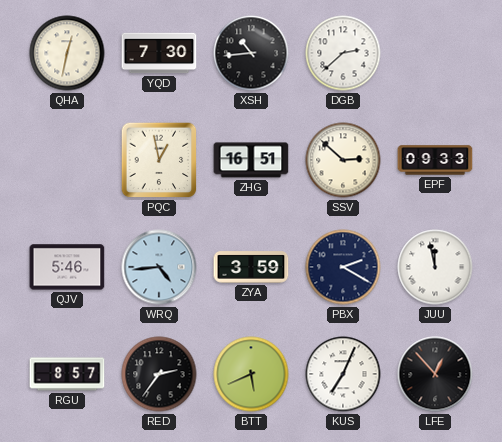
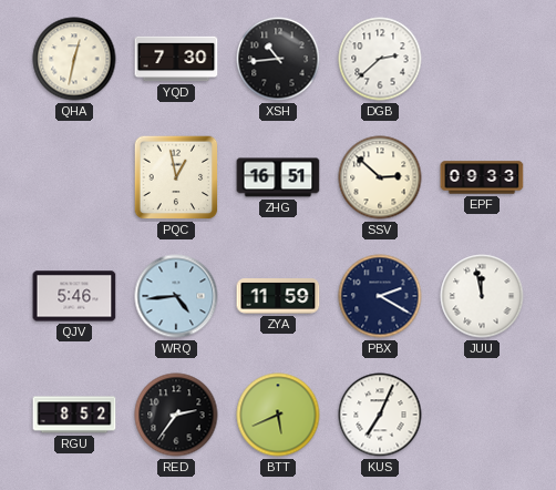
ZYA: 3:59 -> 11:59
RGU: 8:57 -> 8:52
LFE: 12:53 -> none
